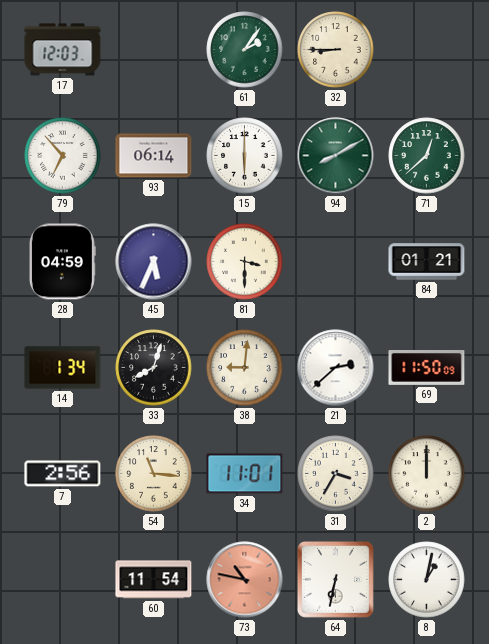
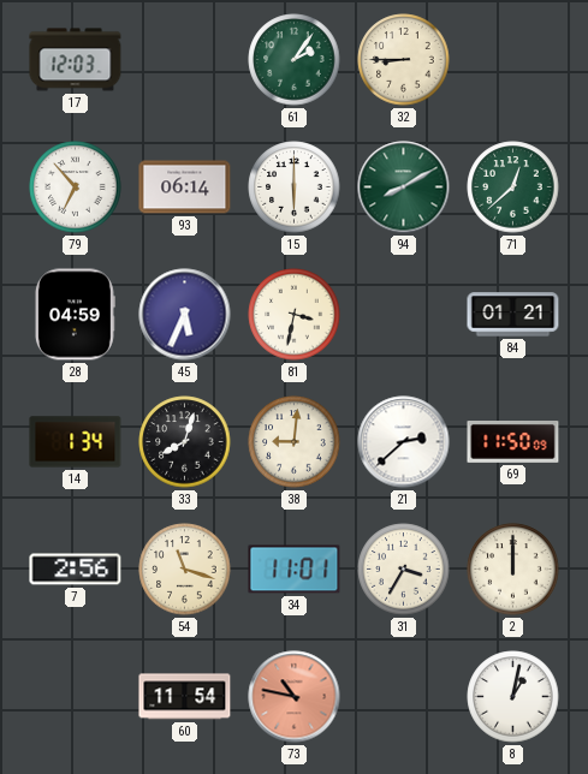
81: 3:30 -> 3:32
54: 11:16 -> 11:18
64: 6:32 -> none
